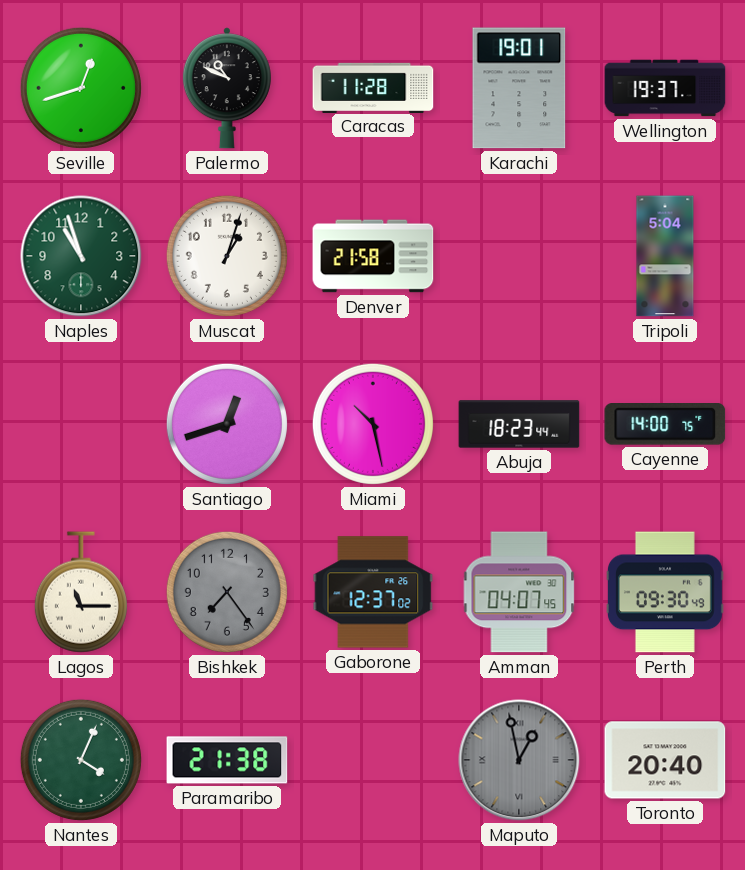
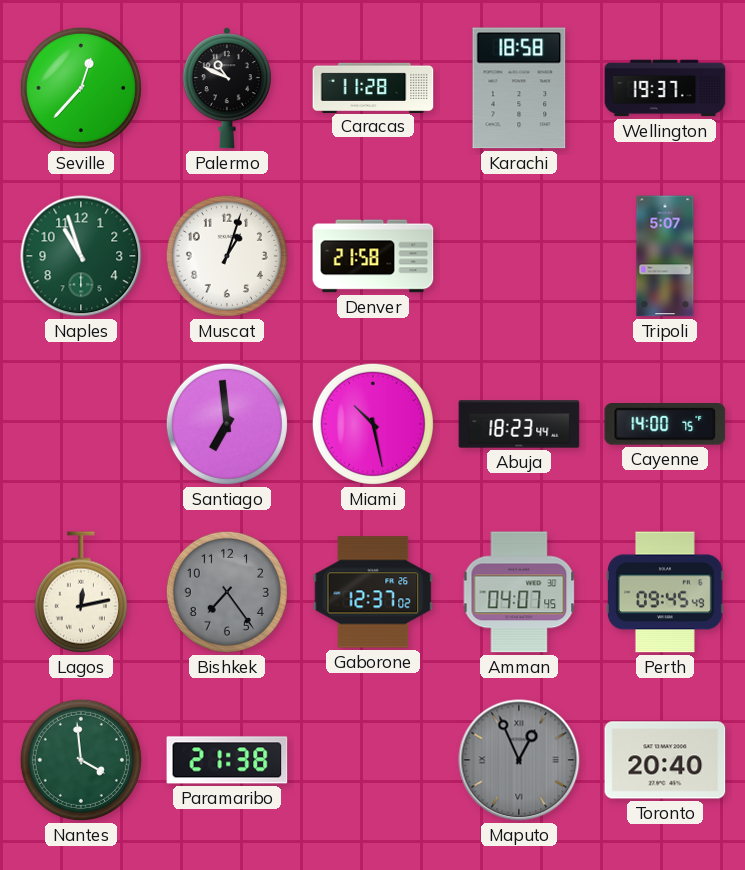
Seville: 12:42 -> 12:37
Karachi: 19:01 -> 18:58
Tripoli: 5:04 -> 5:07
Santiago: 12:42 -> 6:59
Lagos: 11:15 -> 12:13
Perth: 09:30 -> 09:45
Nantes: 4:04 -> 3:59
Maputo: 12:58 -> 12:56
